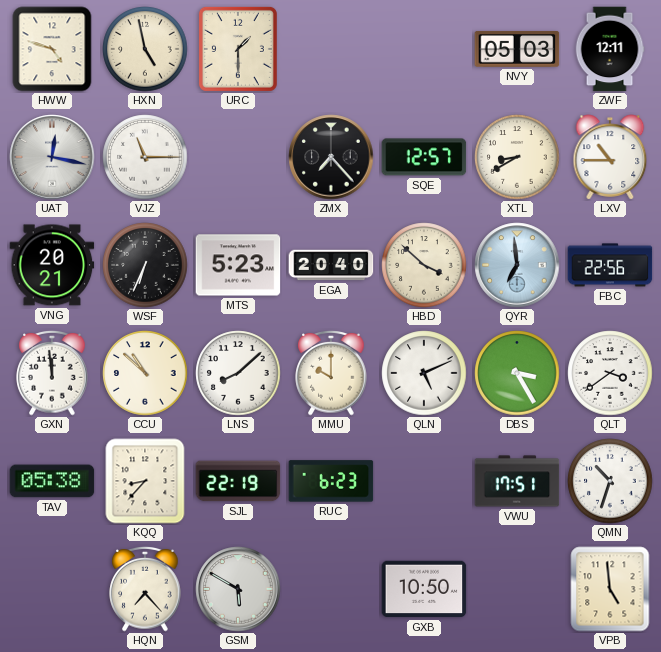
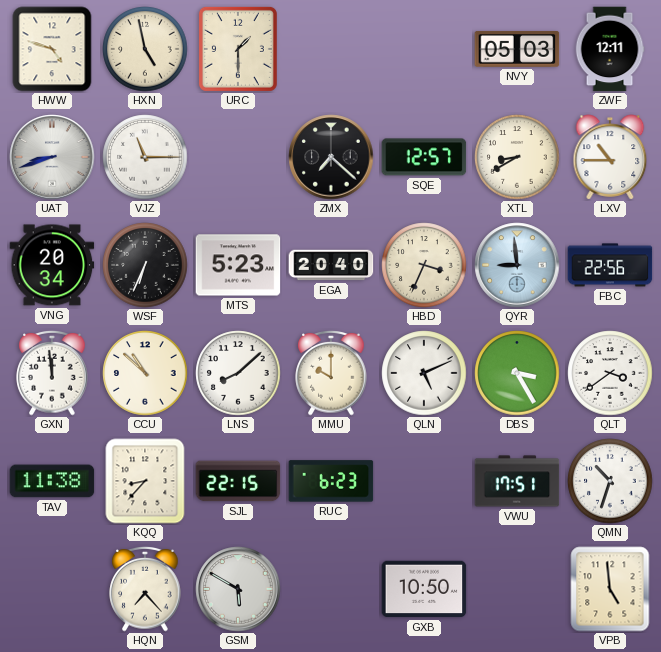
UAT: 12:17 -> 8:42
ZMX: 7:23 -> 7:22
VNG: 20:21 -> 20:34
HBD: 3:52 -> 3:34
QYR: 6:59 -> 8:59
TAV: 05:38 -> 11:38
SJL: 22:19 -> 22:15
